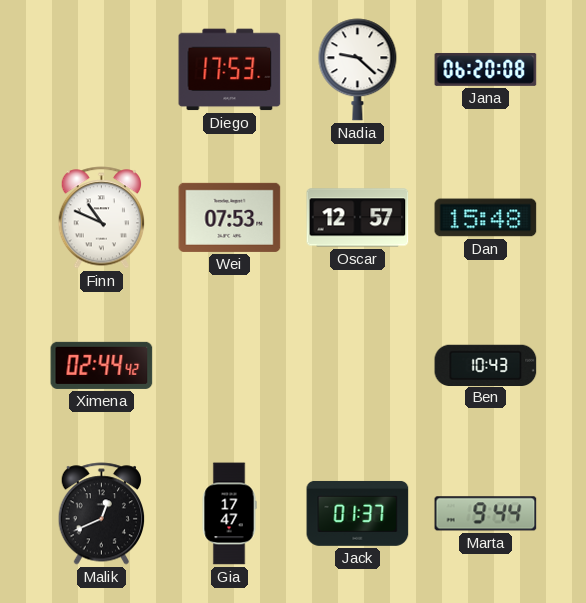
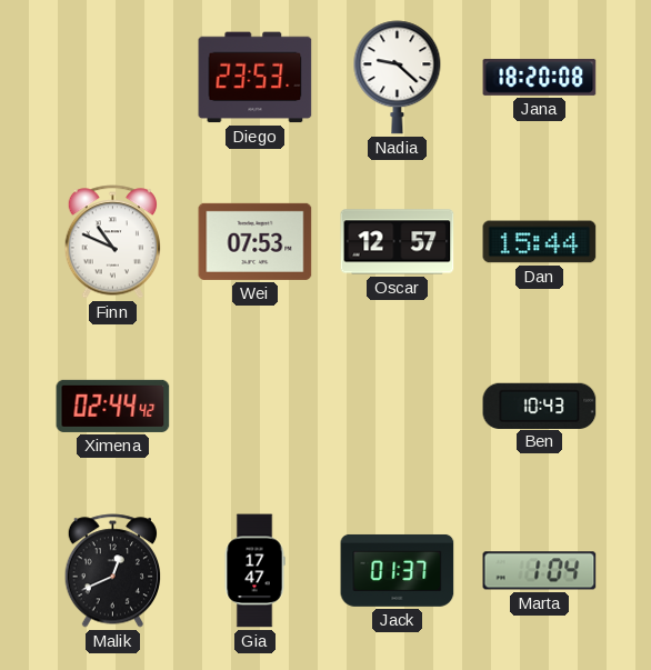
Diego: 17:53 -> 23:53
Jana: 06:20 -> 18:20
Dan: 15:48 -> 15:44
Marta: 9:44 -> 1:04
